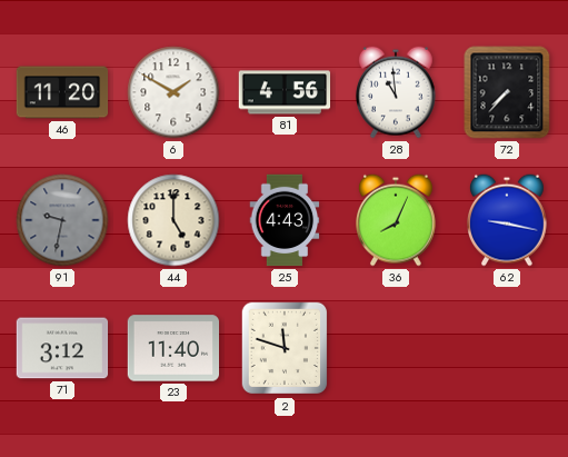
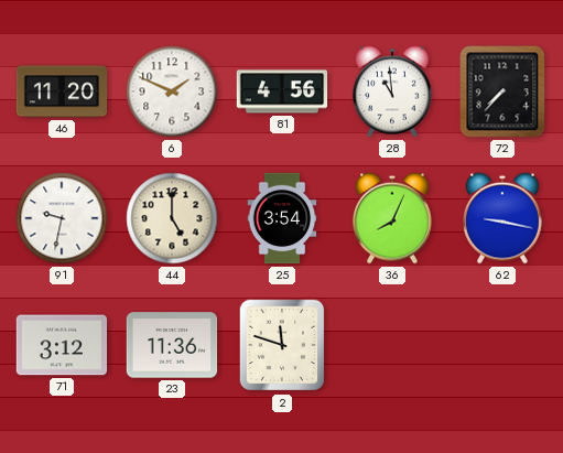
6: 1:50 -> 1:49
91 dial: grey -> white
25: 4:43 -> 3:54
23: 11:40 -> 11:36
